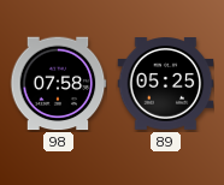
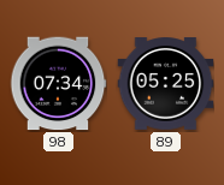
98: 07:58 -> 07:34
